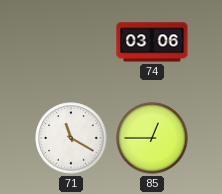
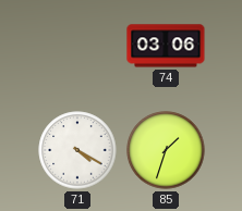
71: 11:20 -> 4:20
85: 12:45 -> 1:33
